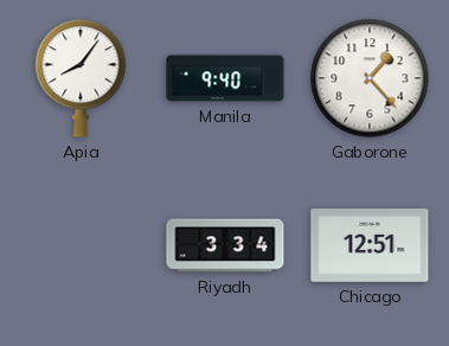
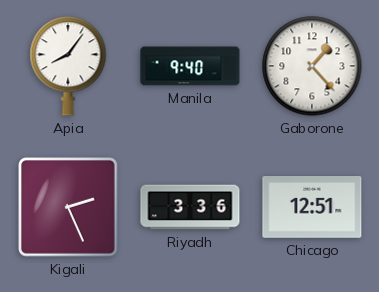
Kigali: none -> 2:26
Riyadh: 3:34 -> 3:36
